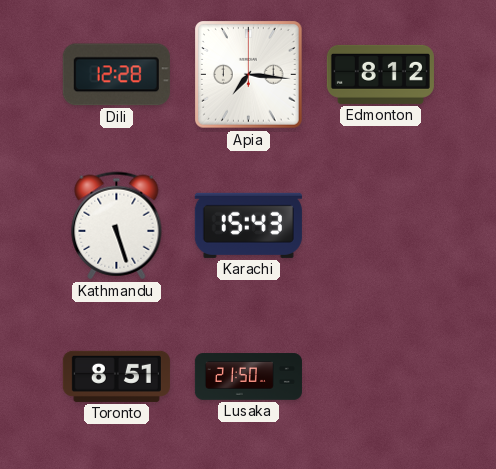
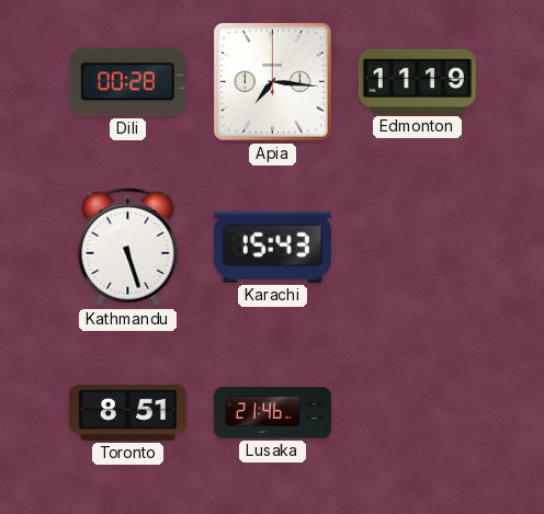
Dili: 12:28 -> 00:28
Edmonton: 8:12 -> 11:19
Lusaka: 21:50 -> 21:46
